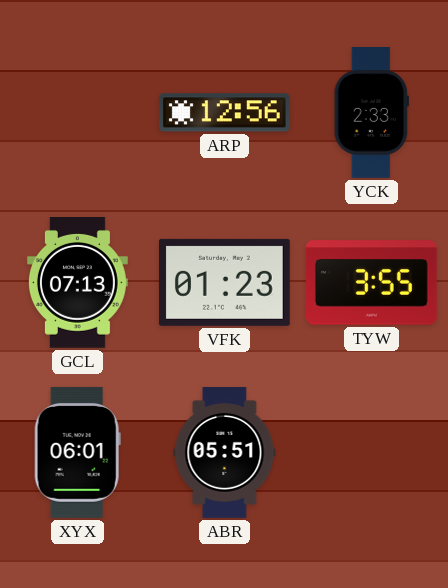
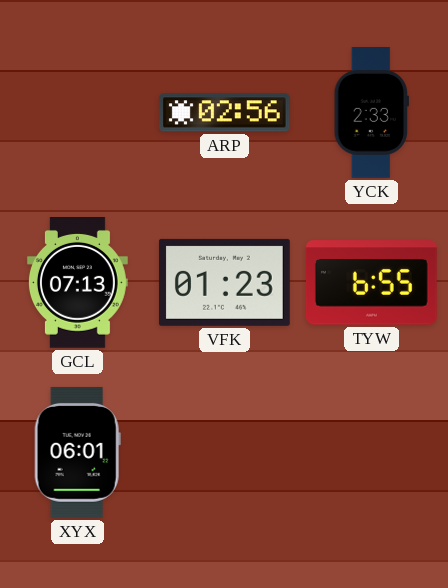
ARP: 12:56 -> 02:56
TYW: 3:55 -> 6:55
ABR: 05:51 -> none
